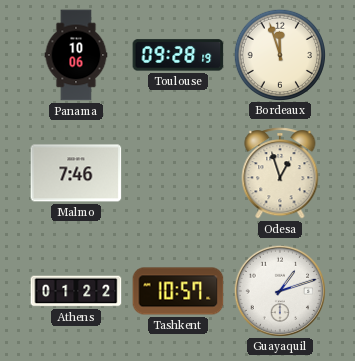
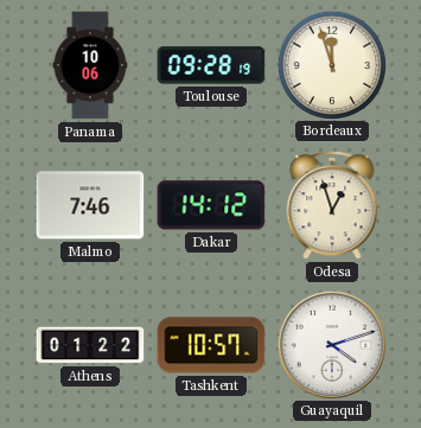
Dakar: none -> 14:12
Guayaquil: 1:12 -> 4:12
